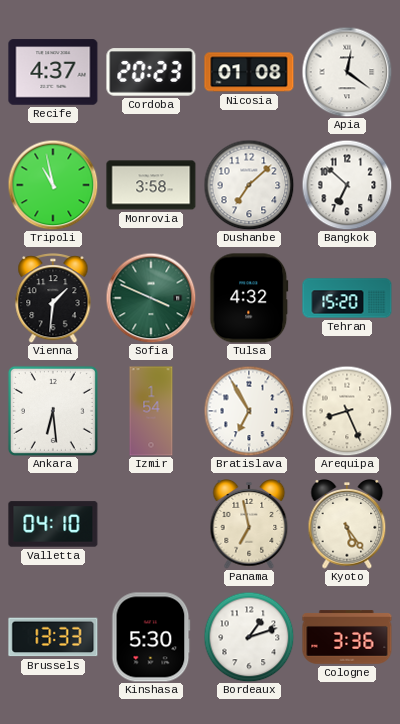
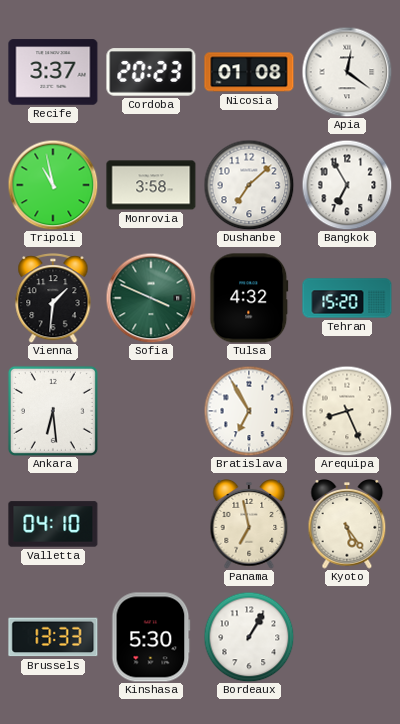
Recife: 4:37 -> 3:37
Bangkok: 6:52 -> 6:55
Izmir: 1:54 -> none
Bordeaux: 1:12 -> 1:05
Cologne: 3:36 -> none
